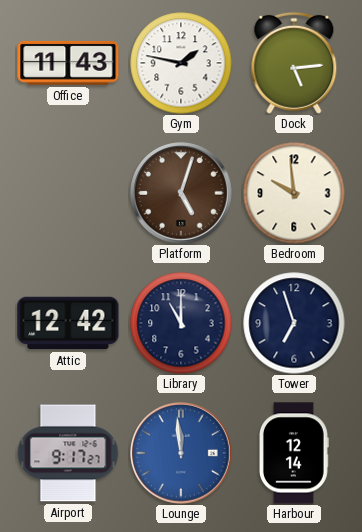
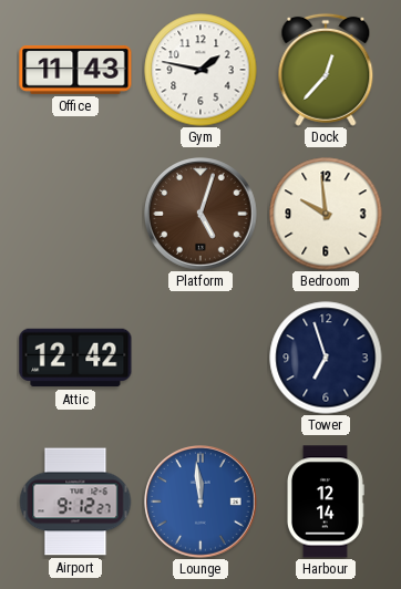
Dock: 5:14 -> 12:37
Library: 11:00 -> none
Airport: 9:17 -> 9:12
